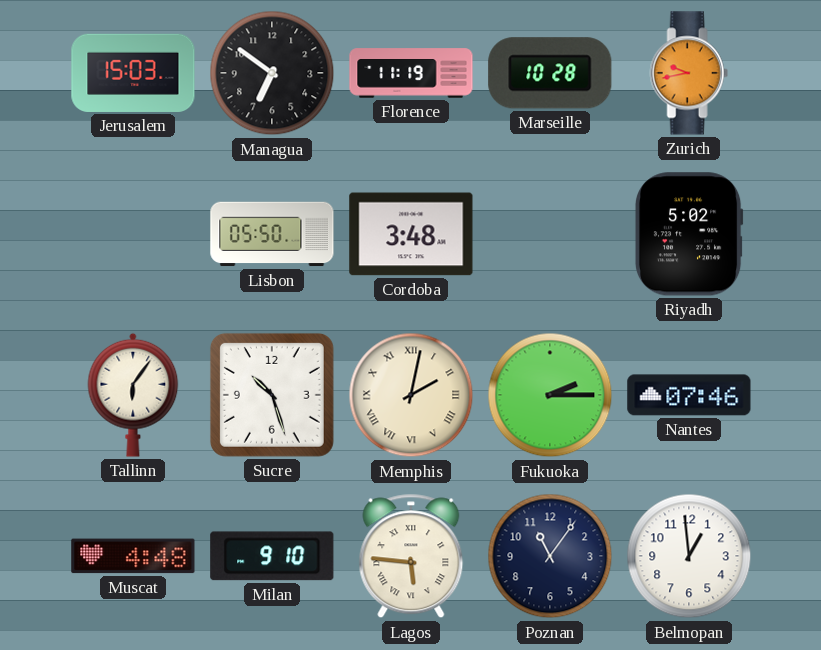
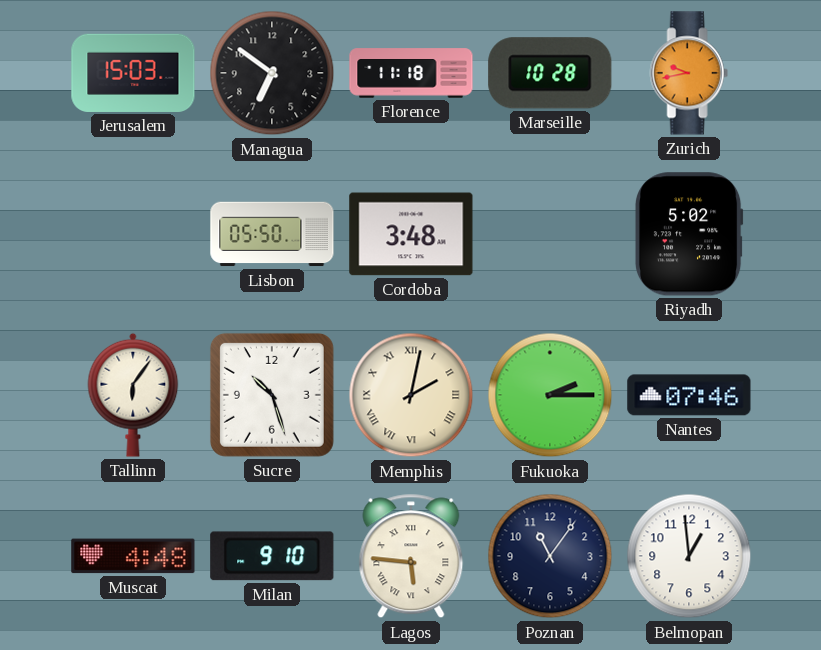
Florence: 11:19 -> 11:18
